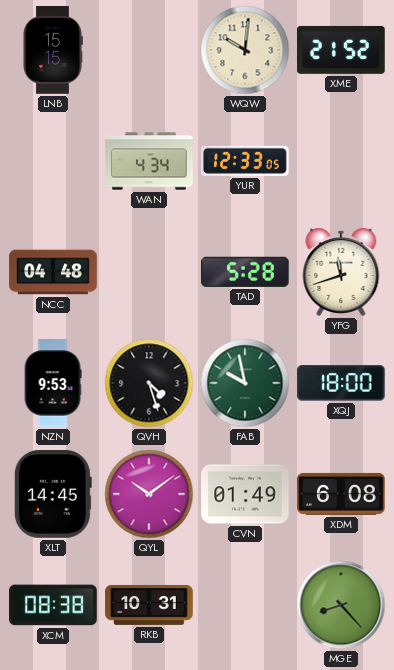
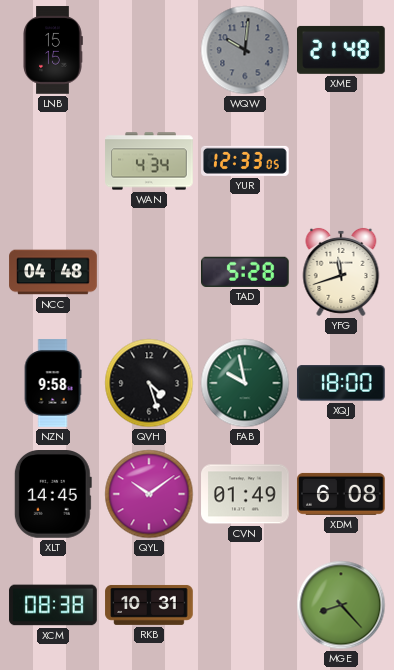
WQW dial: cream -> grey
XME: 21:52 -> 21:48
NZN: 9:53 -> 9:58
